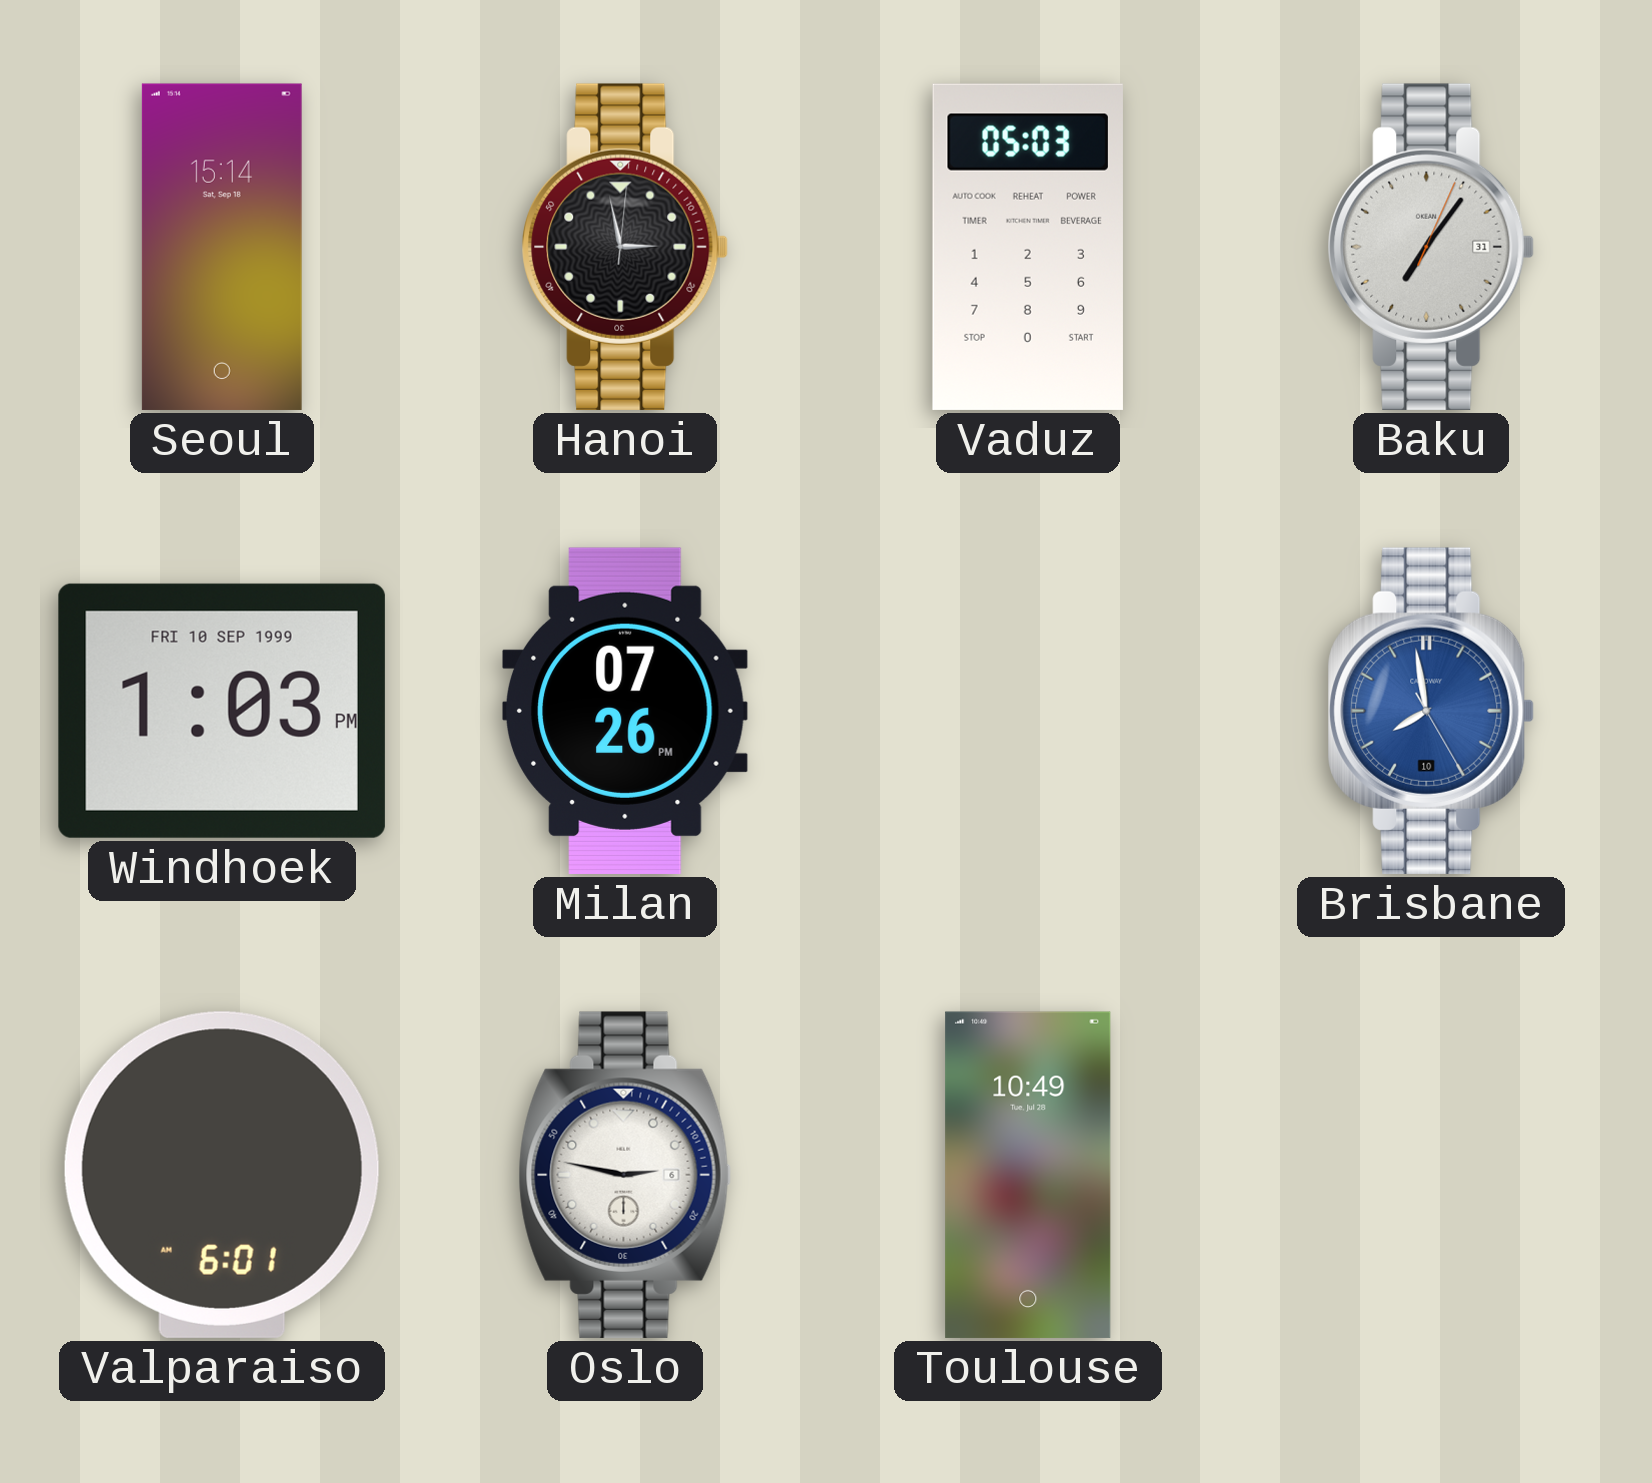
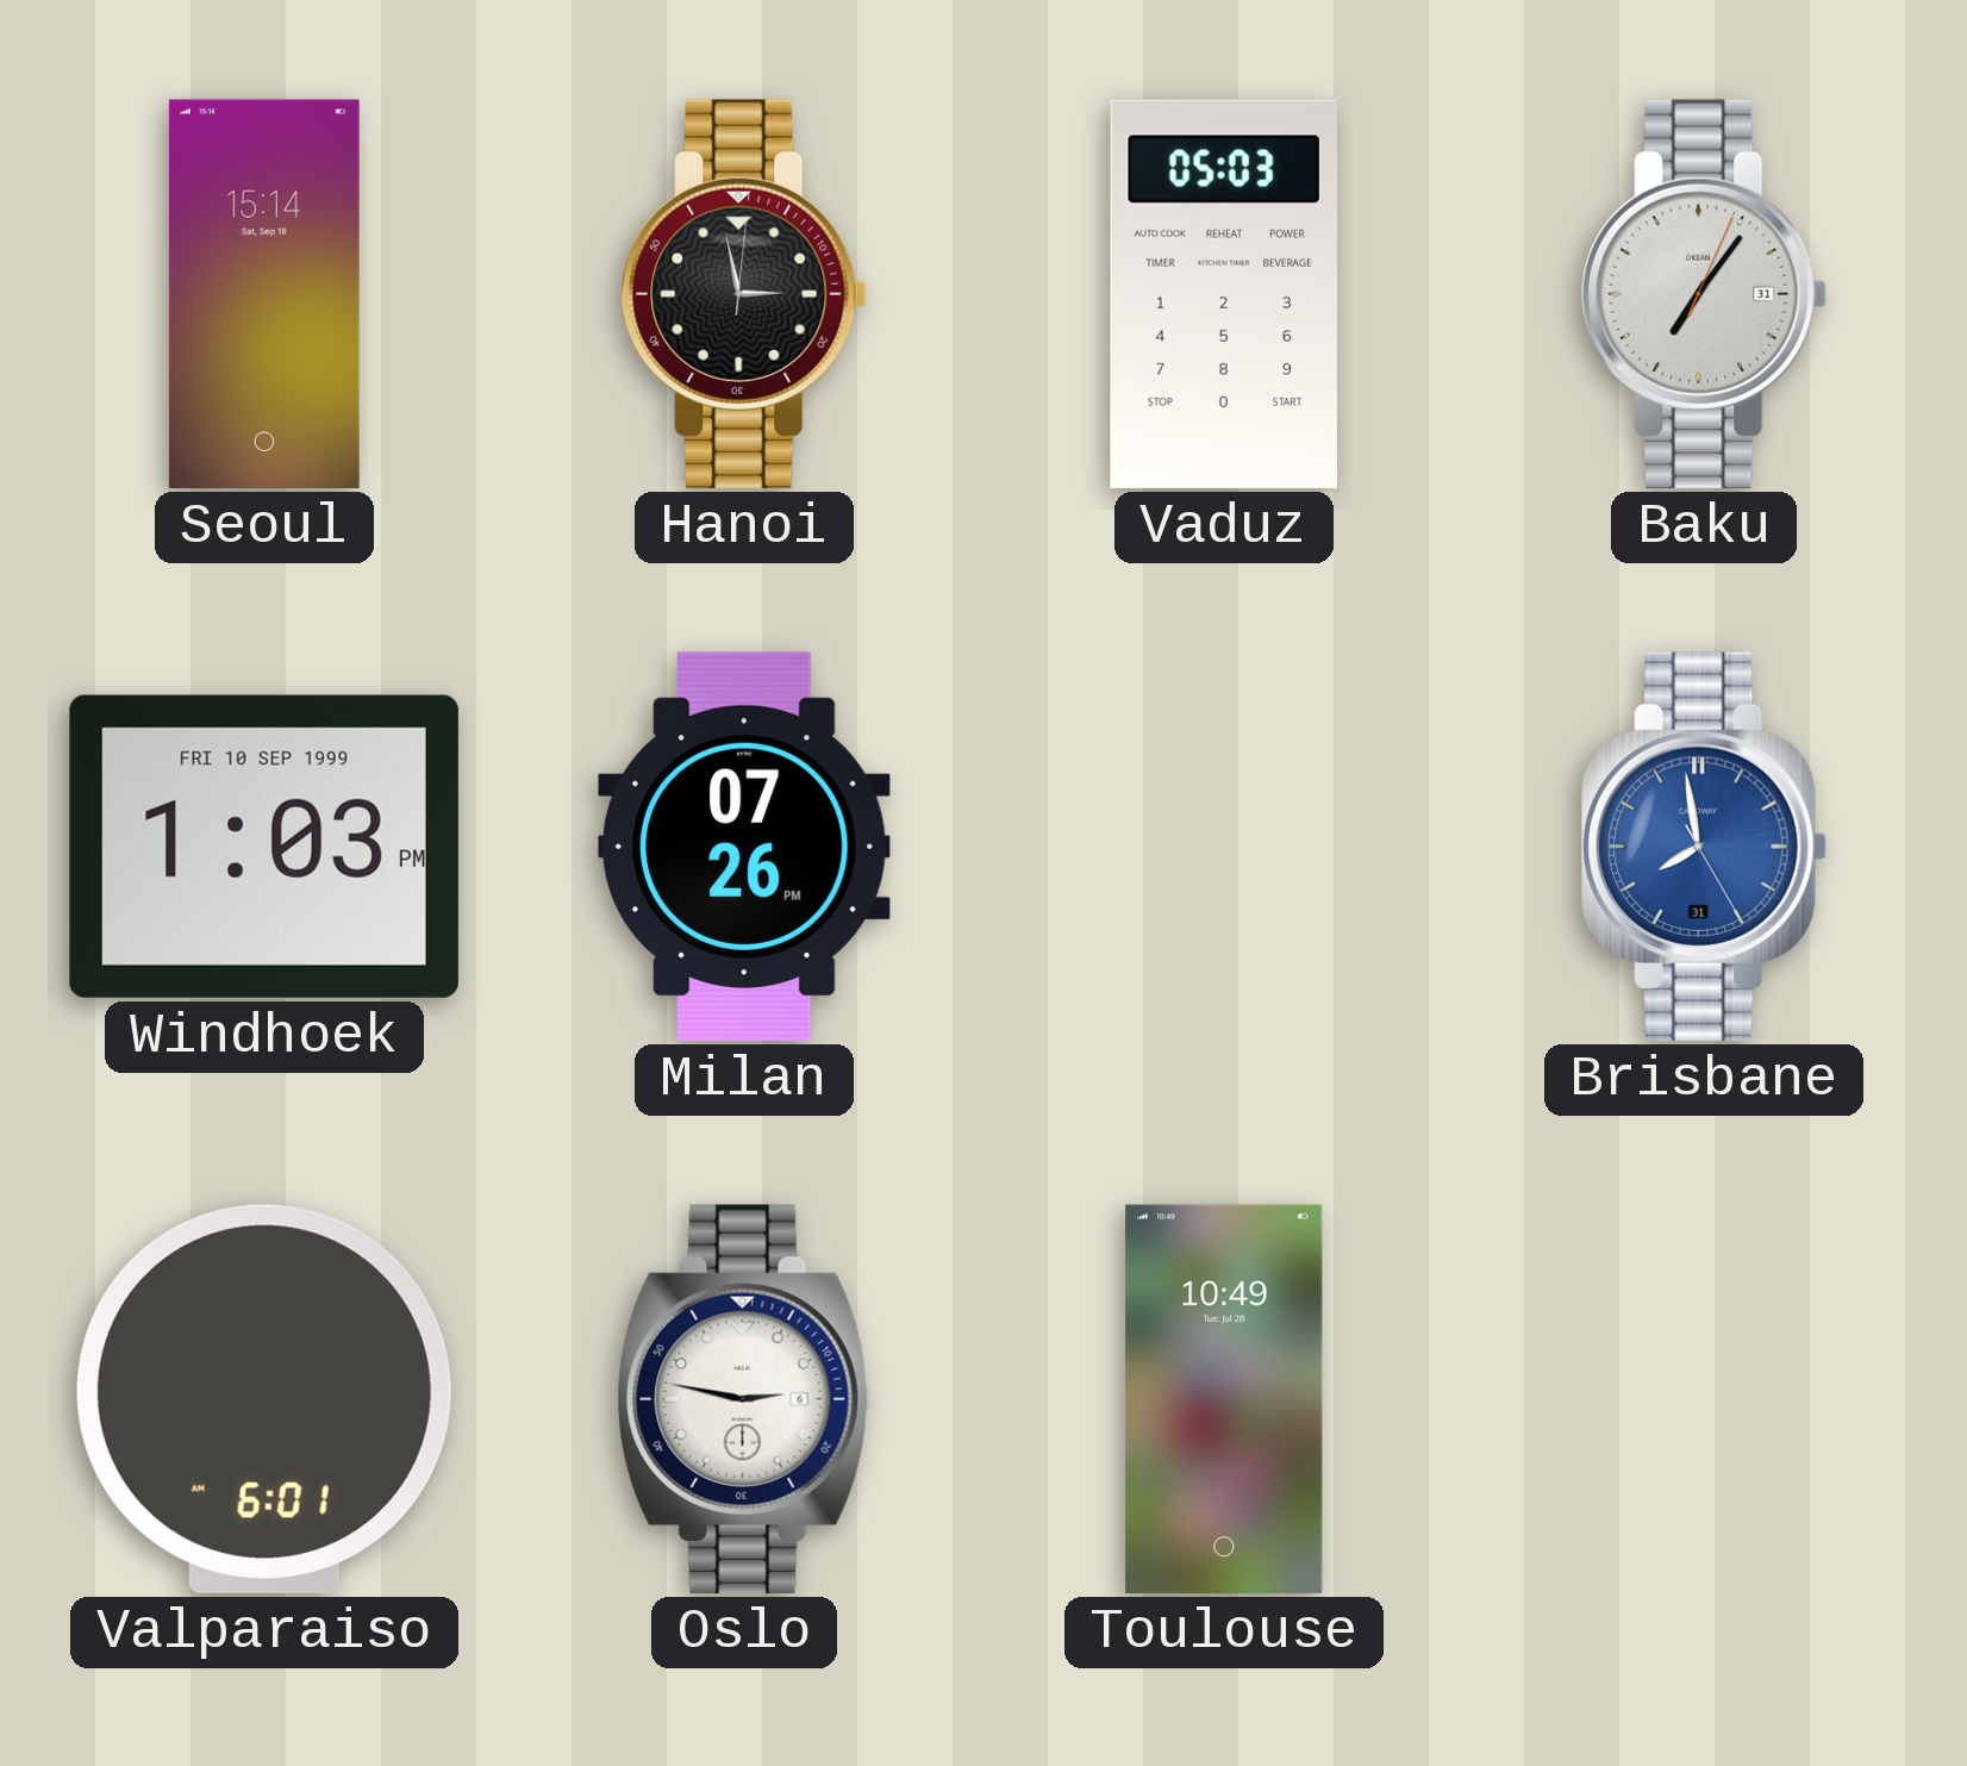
Brisbane date: 10 -> 31
